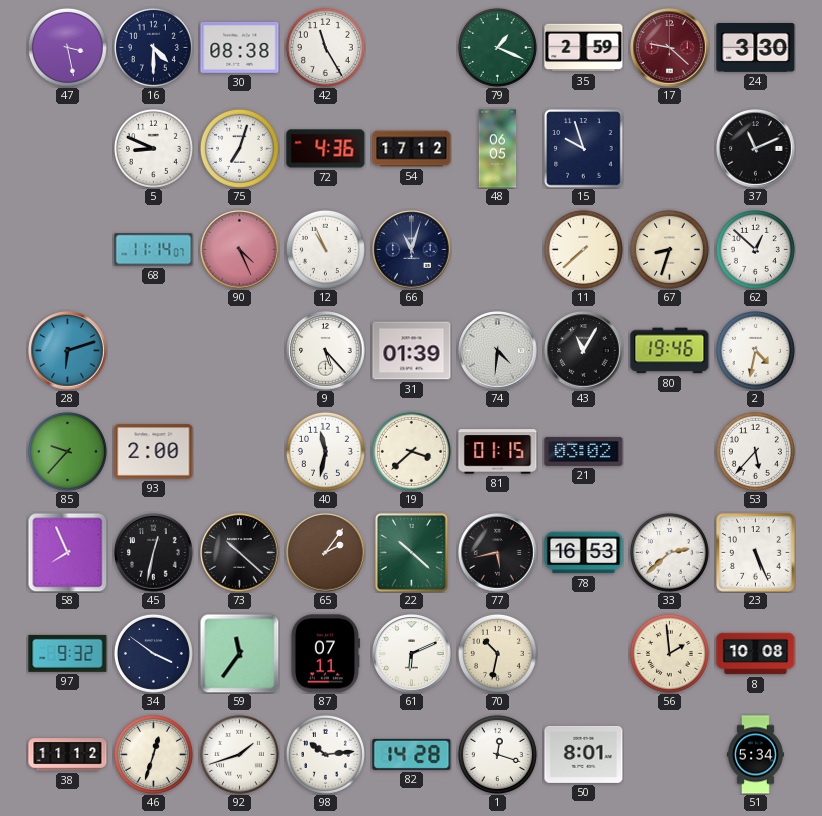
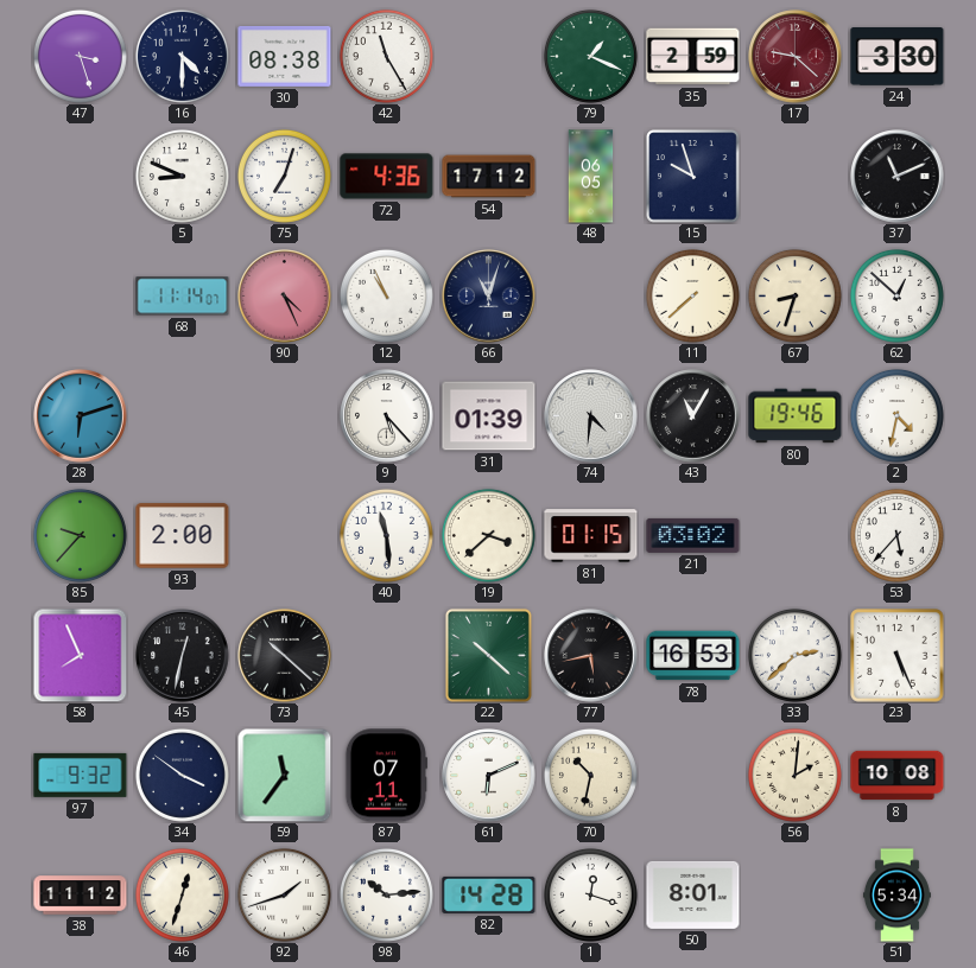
47: 3:28 -> 3:27
40: 11:32 -> 11:29
65: 2:06 -> none
56: 1:59 -> 2:01
